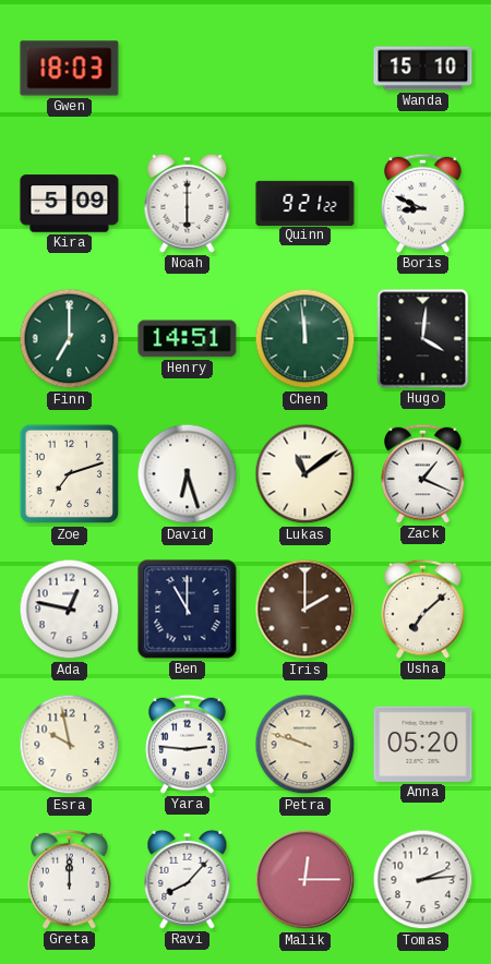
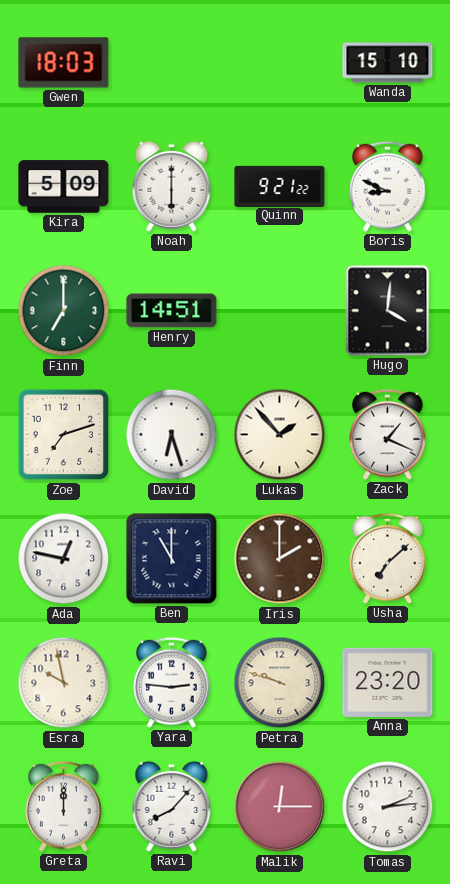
Chen: 11:59 -> none
Lukas: 11:09 -> 1:53
Anna: 05:20 -> 23:20
